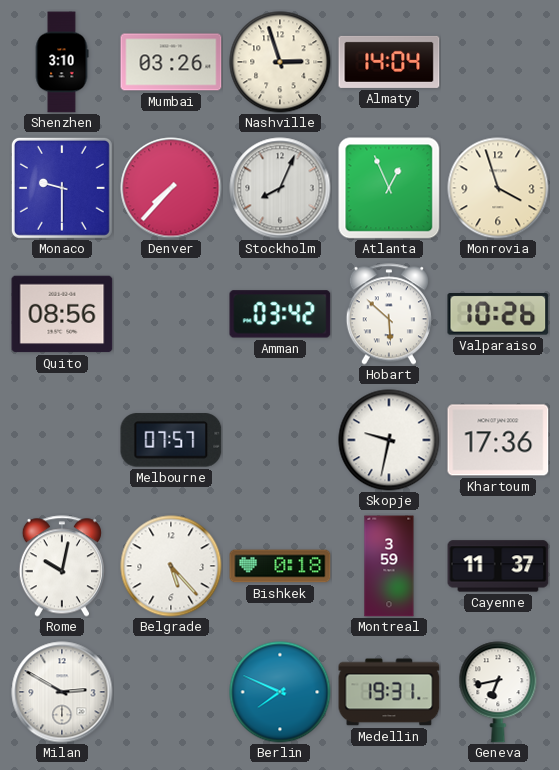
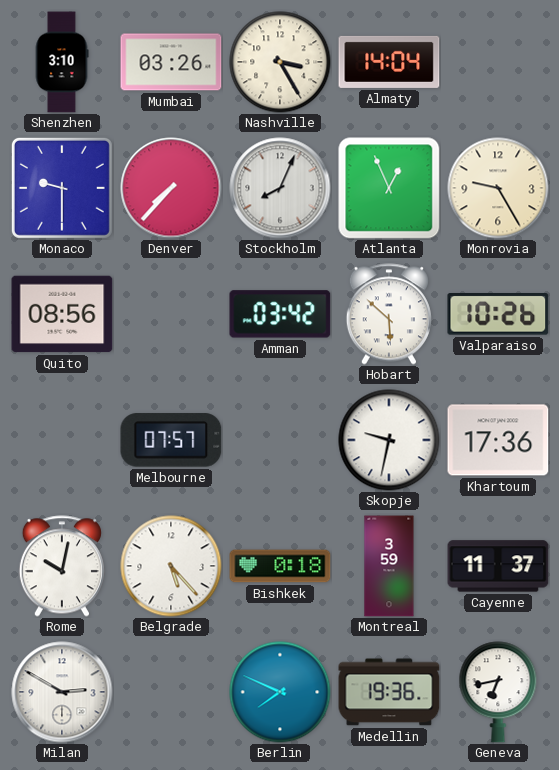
Nashville: 2:57 -> 3:25
Monrovia: 3:57 -> 9:25
Medellin: 19:31 -> 19:36
